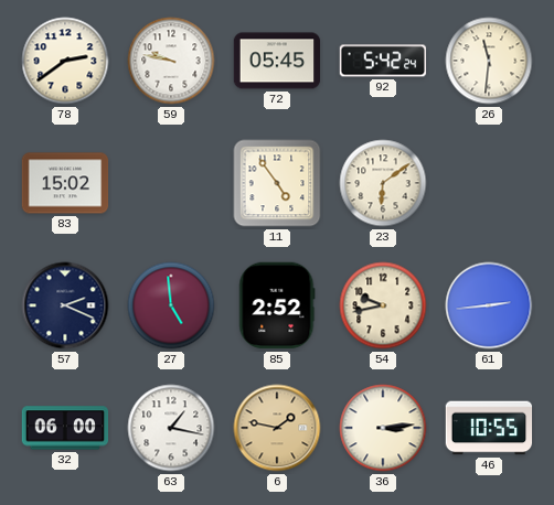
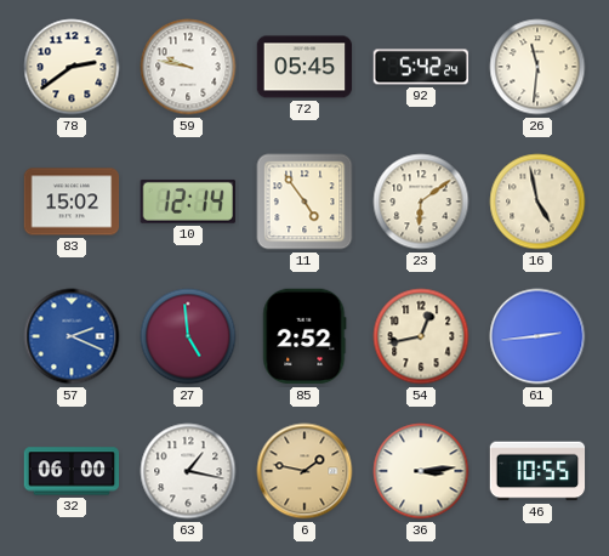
10: none -> 12:14
16: none -> 4:58
57 dial: navy -> blue
54: 9:43 -> 12:43
